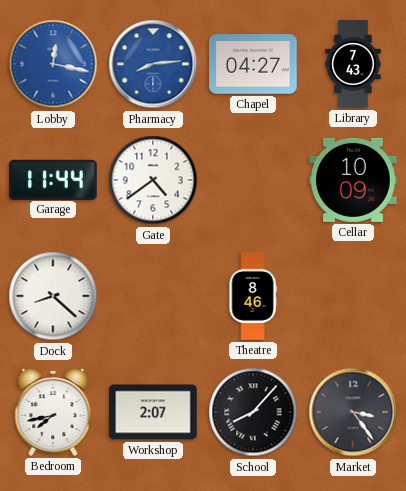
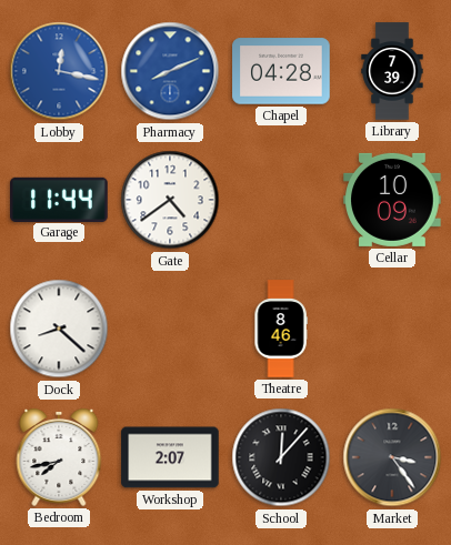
Pharmacy: 8:14 -> 8:11
Chapel: 04:27 -> 04:28
Library: 7:43 -> 7:39
School: 8:07 -> 12:07
